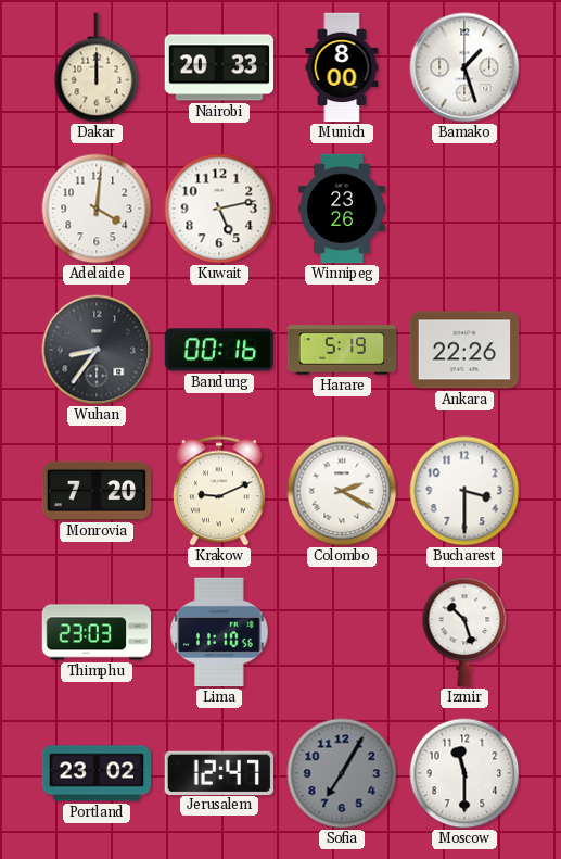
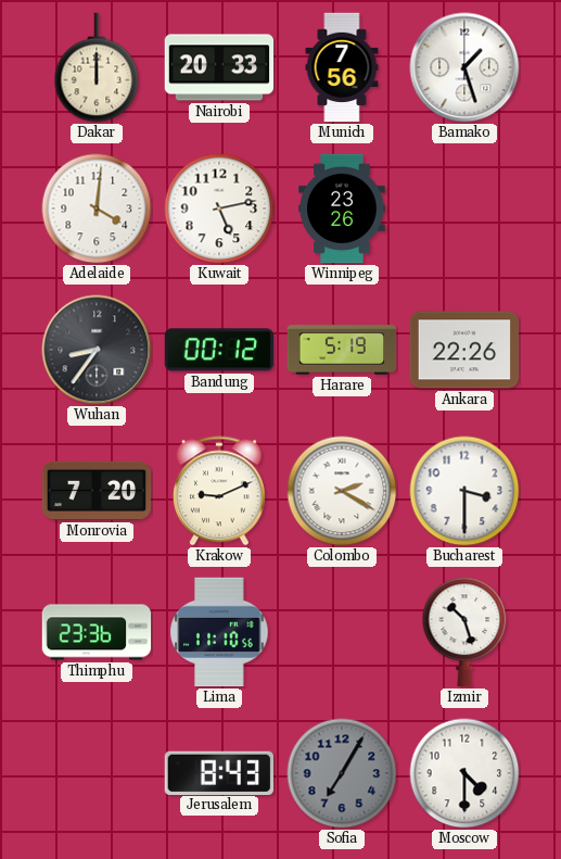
Munich: 8:00 -> 7:56
Bandung: 00:16 -> 00:12
Thimphu: 23:03 -> 23:36
Portland: 23:02 -> none
Jerusalem: 12:47 -> 8:43
Moscow: 11:30 -> 4:30
